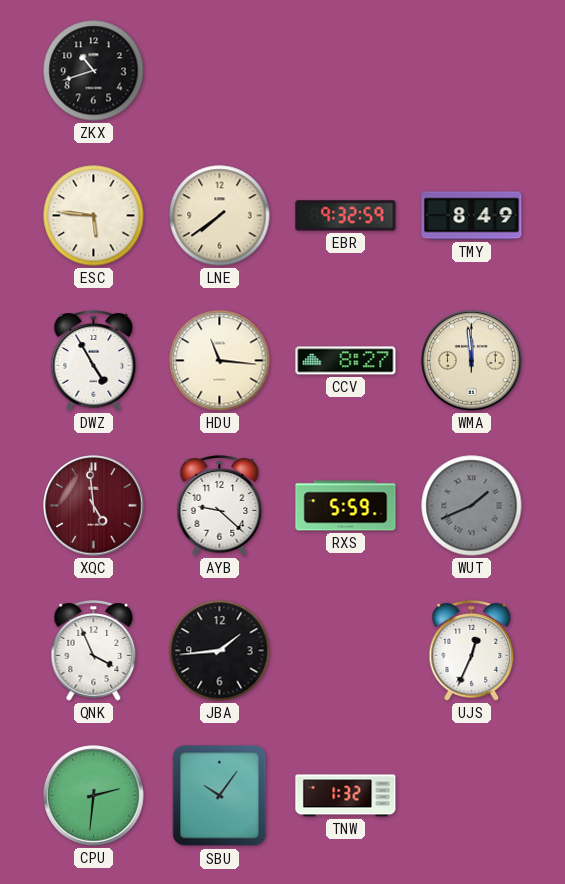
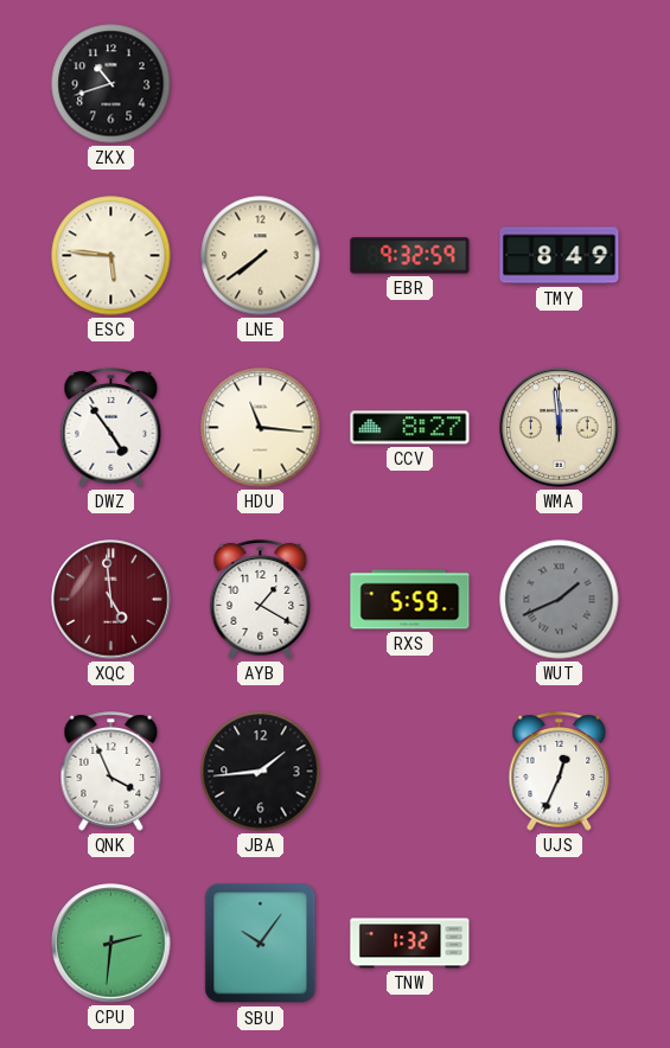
DWZ: 4:55 -> 4:54
AYB: 9:22 -> 1:20
